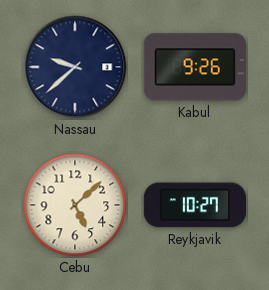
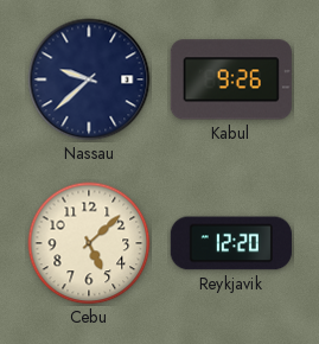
Reykjavik: 10:27 -> 12:20
